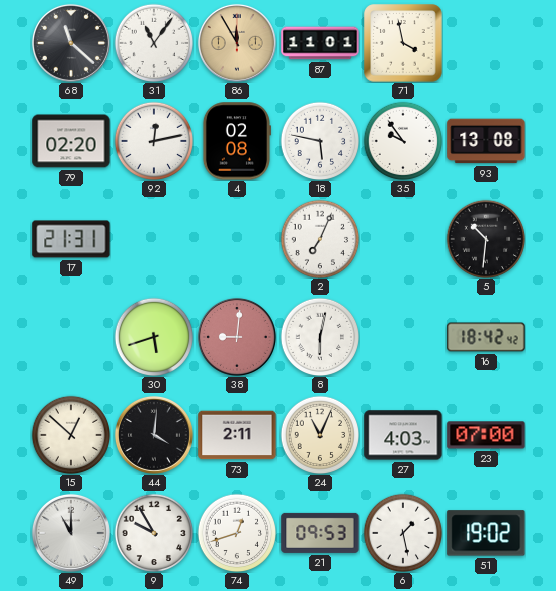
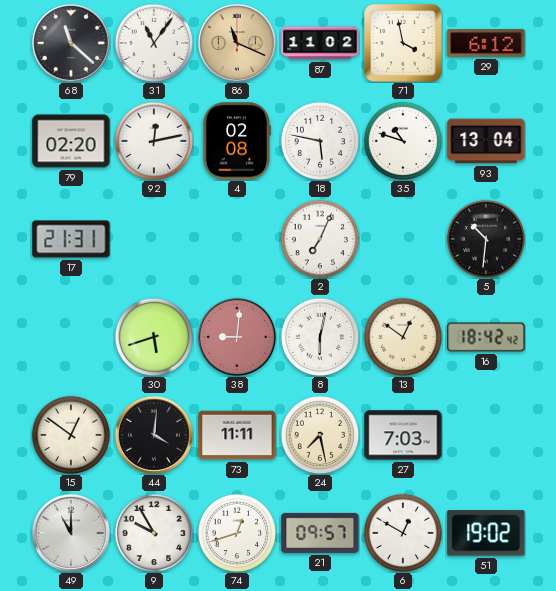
86: 11:55 -> 11:19
87: 11:01 -> 11:02
29: none -> 6:12
35: 9:54 -> 10:48
93: 13:08 -> 13:04
13: none -> 12:51
15: 12:52 -> 12:51
73: 2:11 -> 11:11
24: 11:04 -> 7:28
27: 4:03 -> 7:03
23: 07:00 -> none
21: 09:53 -> 09:57
6: 1:28 -> 12:50
